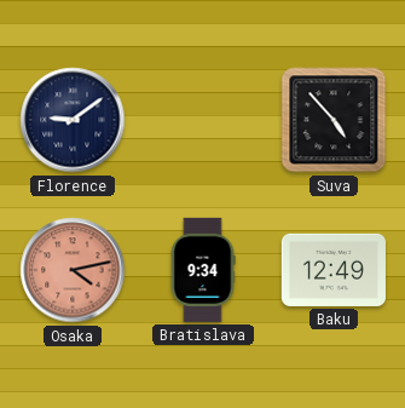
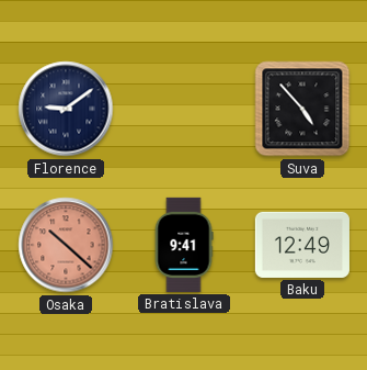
Osaka: 4:13 -> 10:22
Bratislava: 9:34 -> 9:41
